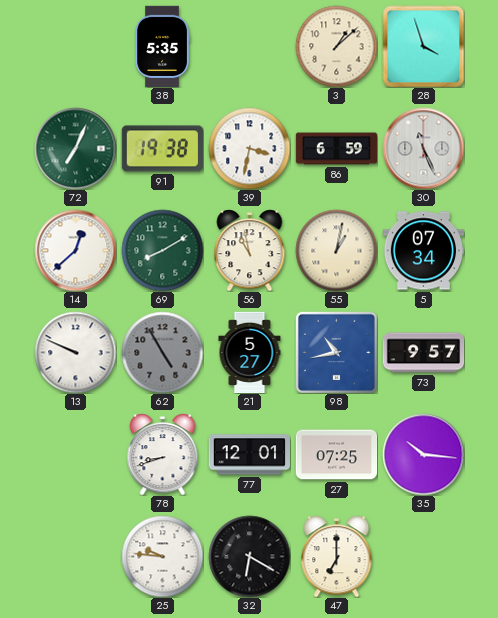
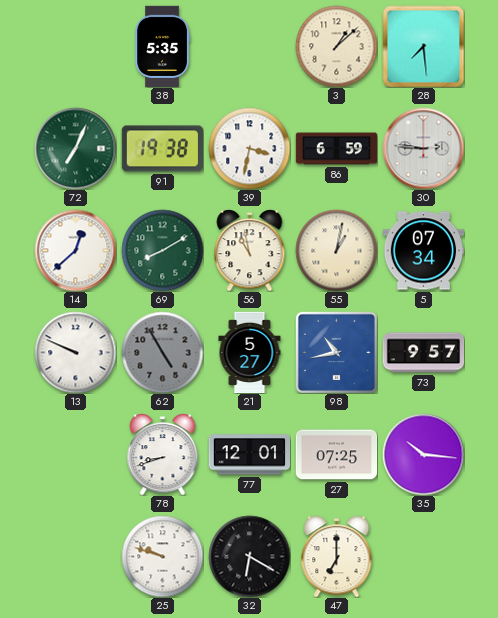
28: 3:57 -> 7:29
30: 11:26 -> 2:46
25: 9:46 -> 9:48
